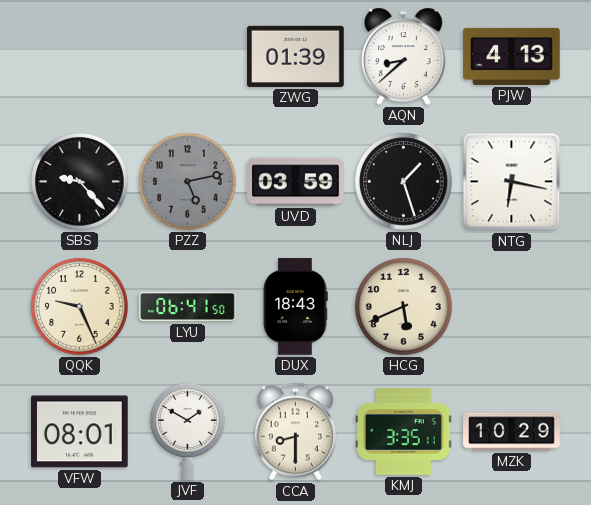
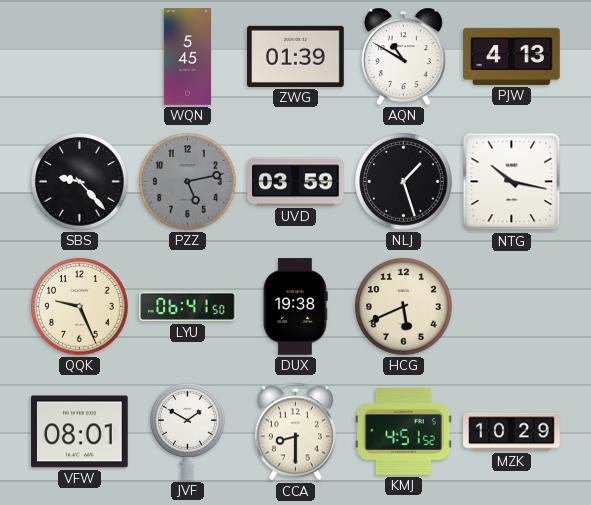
WQN: none -> 5:45
AQN: 8:38 -> 10:50
NTG: 6:17 -> 10:17
DUX: 18:43 -> 19:38
KMJ: 3:35 -> 4:51
